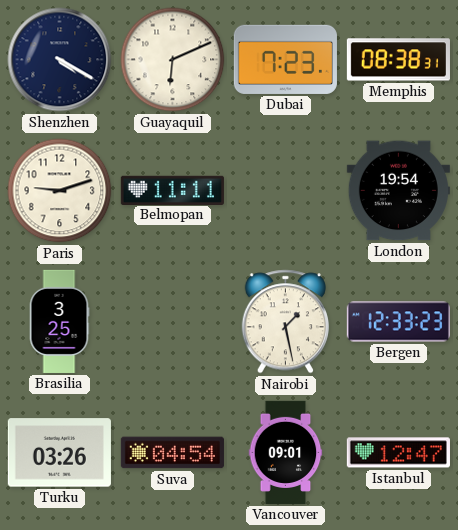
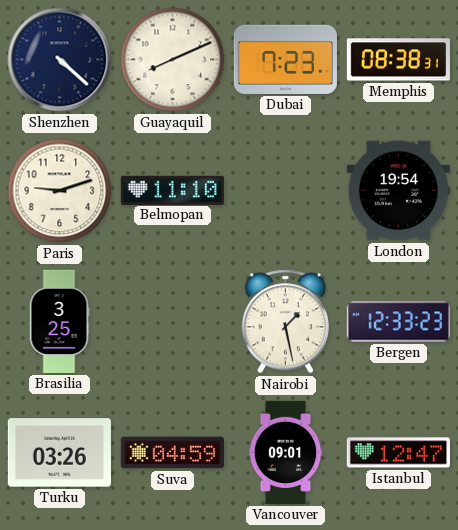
Shenzhen: 4:20 -> 4:22
Guayaquil: 6:11 -> 8:11
Belmopan: 11:11 -> 11:10
Suva: 04:54 -> 04:59
